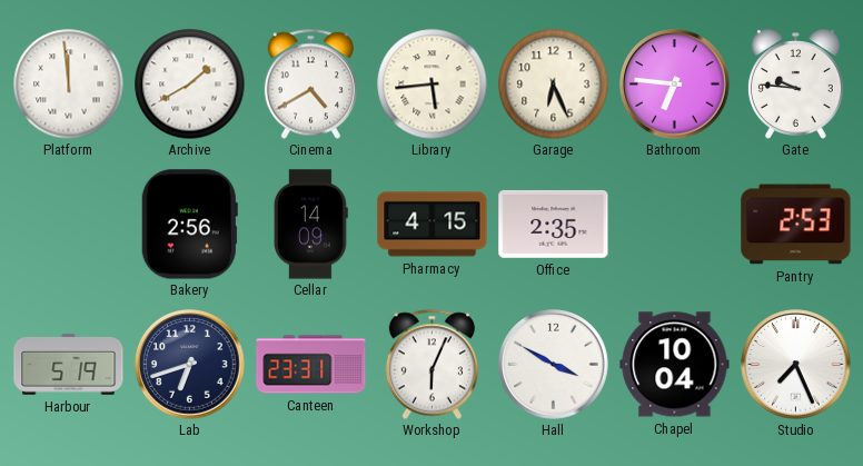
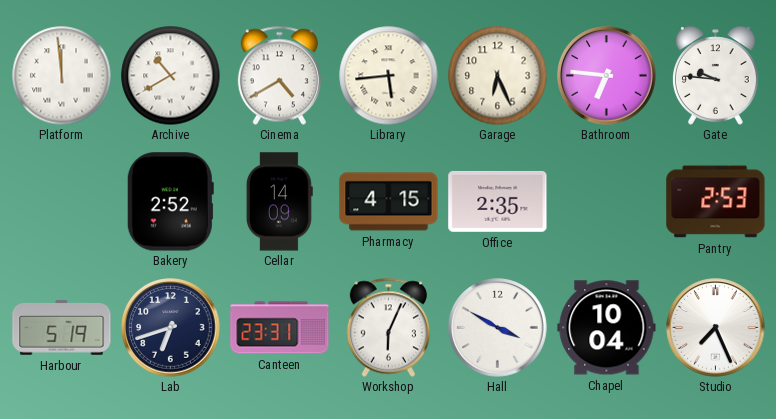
Archive: 1:40 -> 10:40
Bakery: 2:56 -> 2:52
